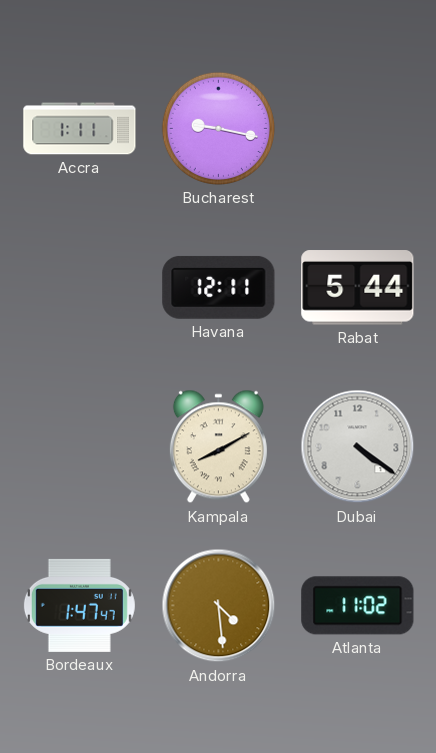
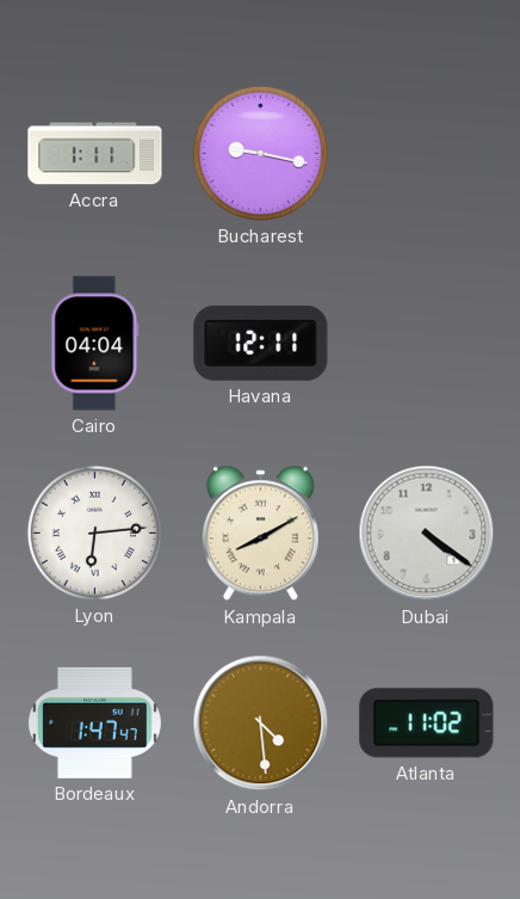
Cairo: none -> 04:04
Rabat: 5:44 -> none
Lyon: none -> 6:14
